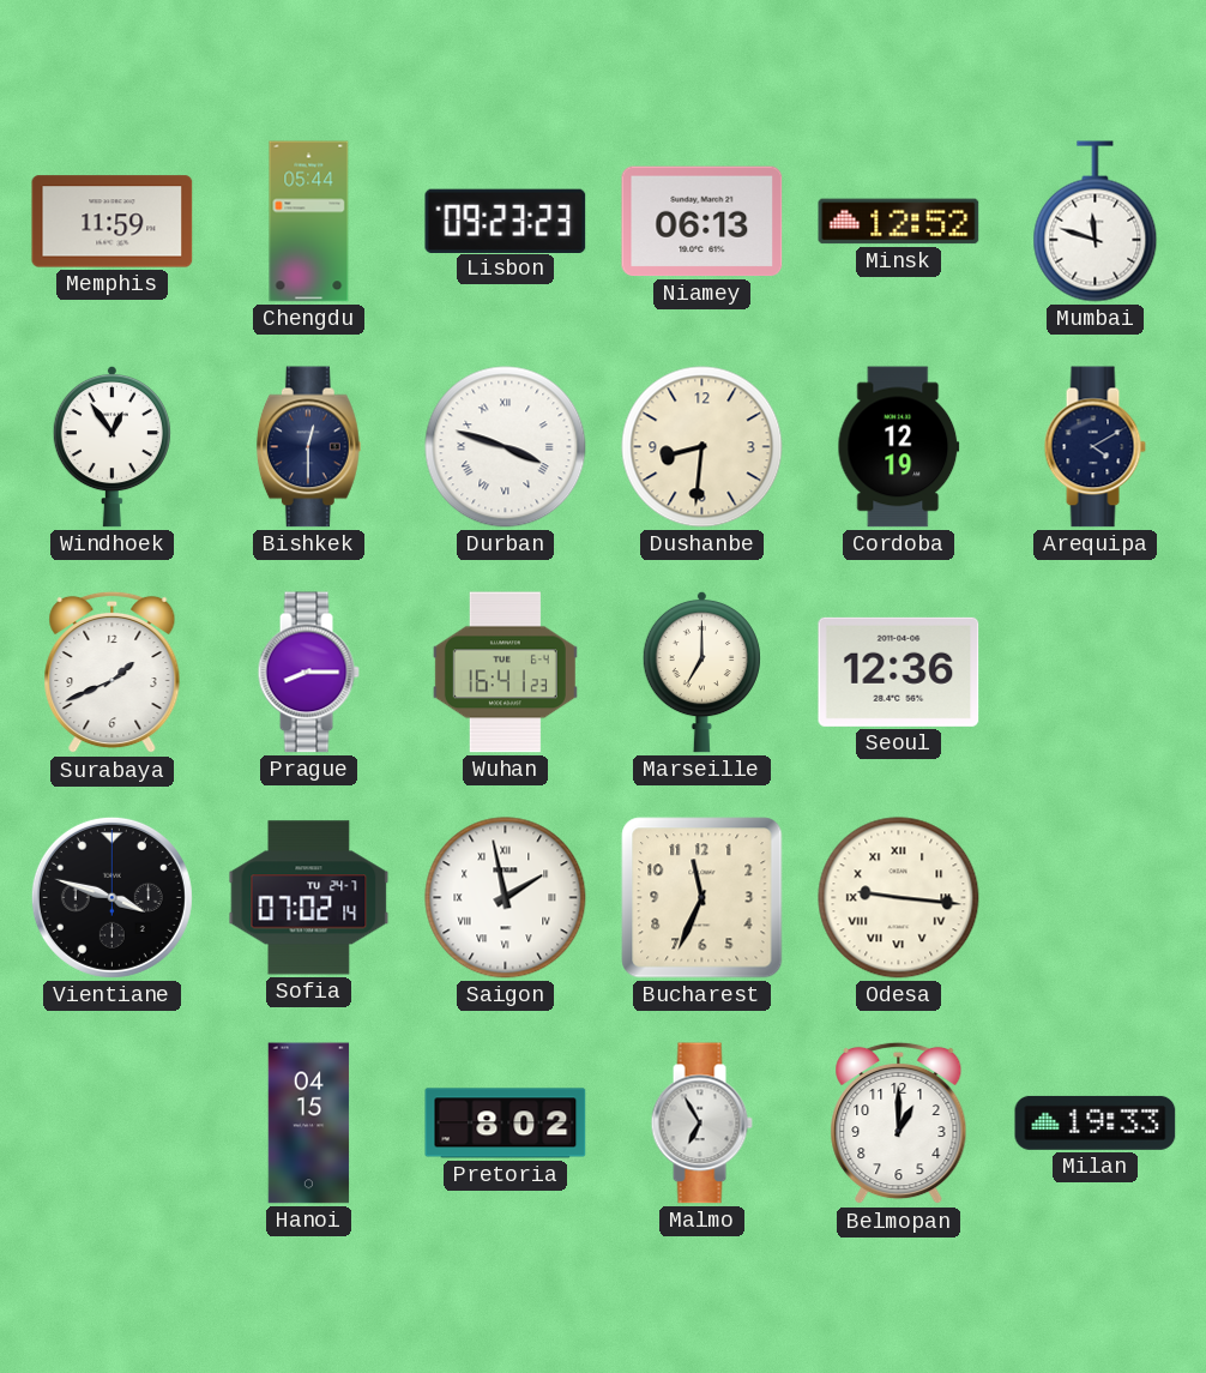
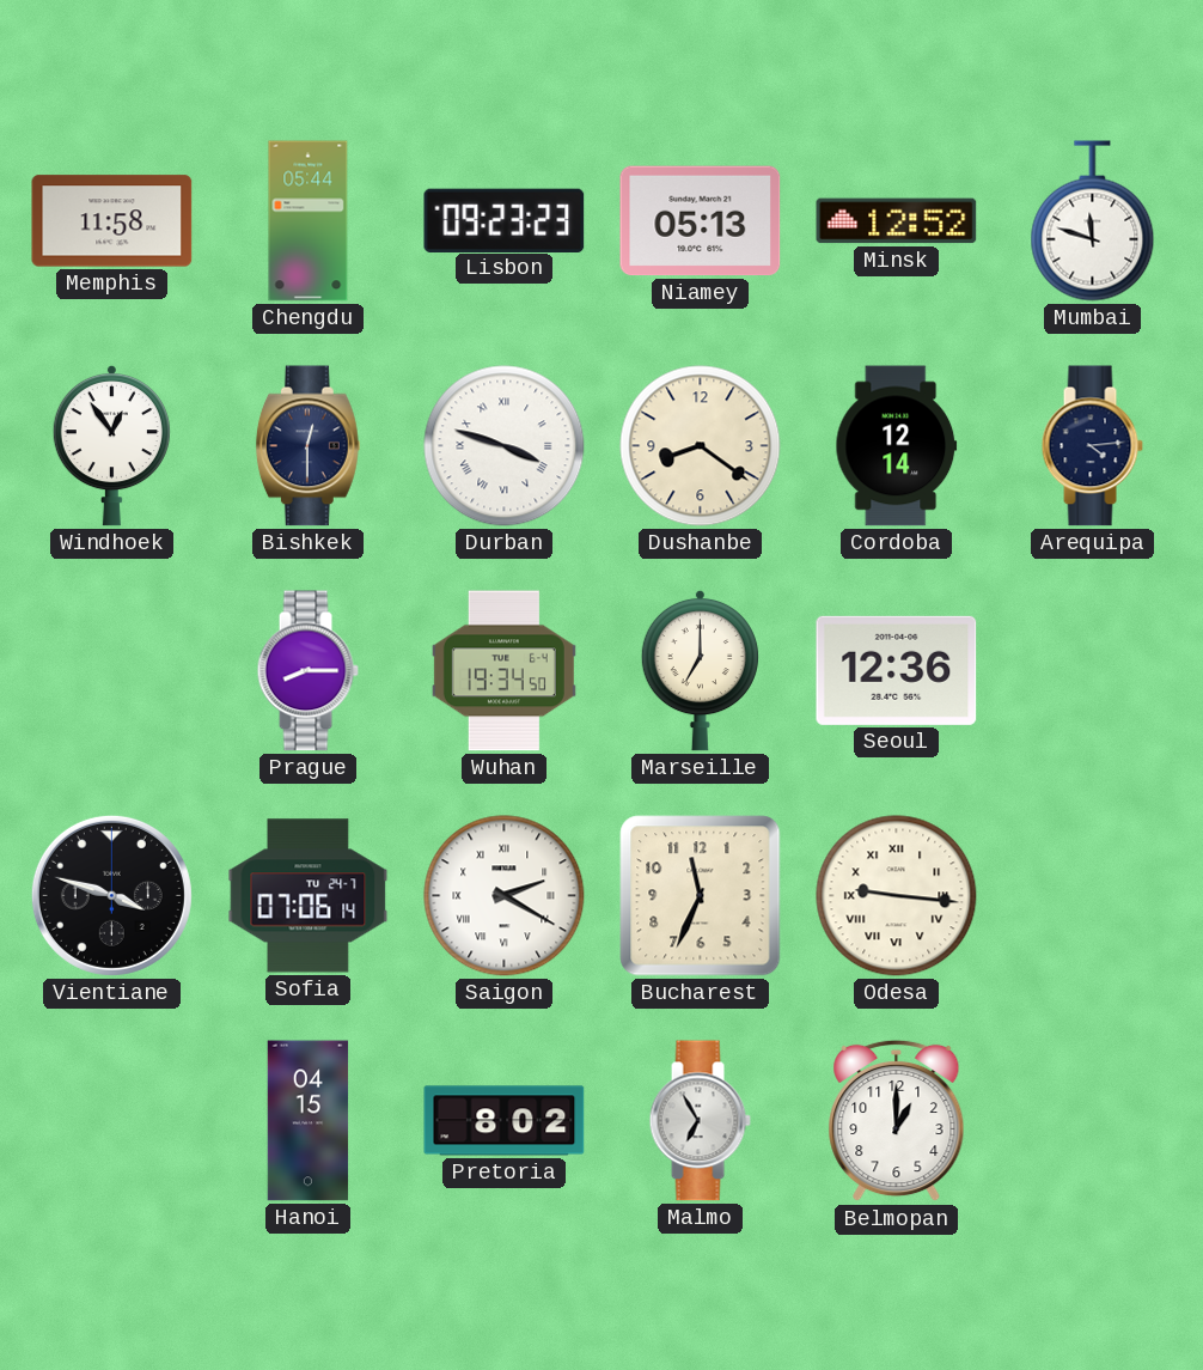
Memphis: 11:59 -> 11:58
Niamey: 06:13 -> 05:13
Dushanbe: 8:31 -> 8:21
Cordoba: 12:19 -> 12:14
Arequipa: 4:10 -> 4:14
Surabaya: 1:41 -> none
Wuhan: 16:41 -> 19:34
Sofia: 07:02 -> 07:06
Saigon: 1:58 -> 2:20
Milan: 19:33 -> none
